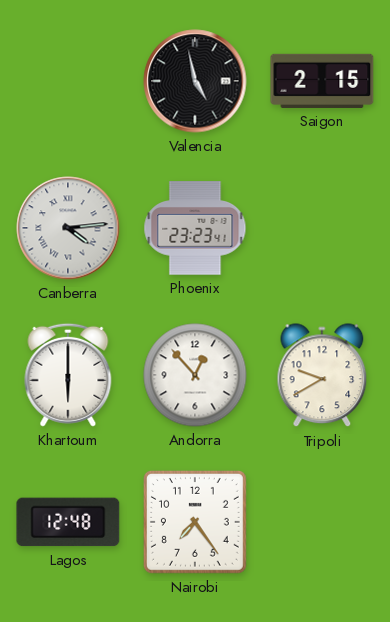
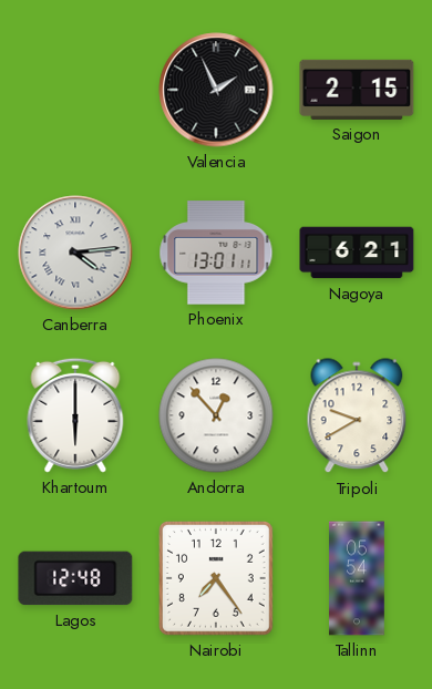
Valencia: 4:58 -> 1:56
Phoenix: 23:23 -> 13:01
Nagoya: none -> 6:21
Tallinn: none -> 05:54
